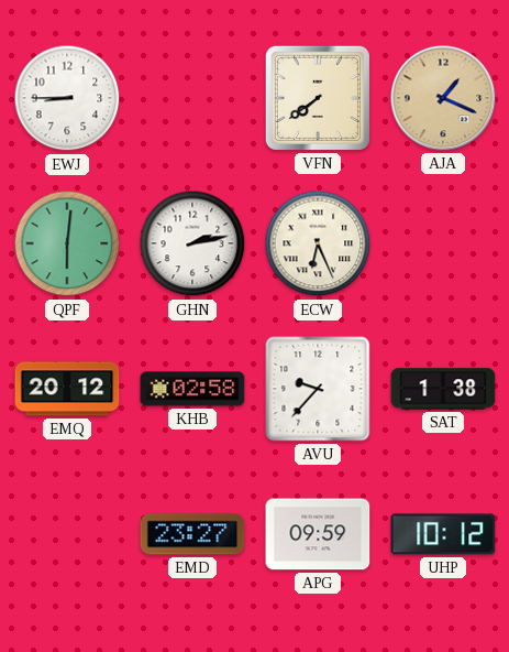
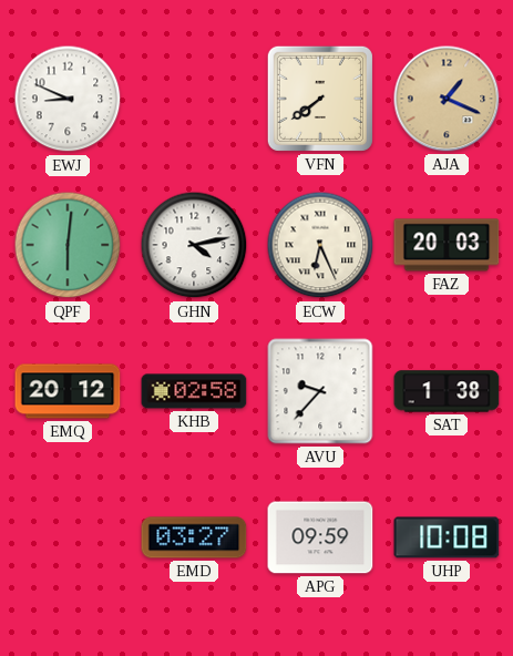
EWJ: 8:45 -> 8:49
GHN: 2:13 -> 4:13
FAZ: none -> 20:03
EMD: 23:27 -> 03:27
UHP: 10:12 -> 10:08
